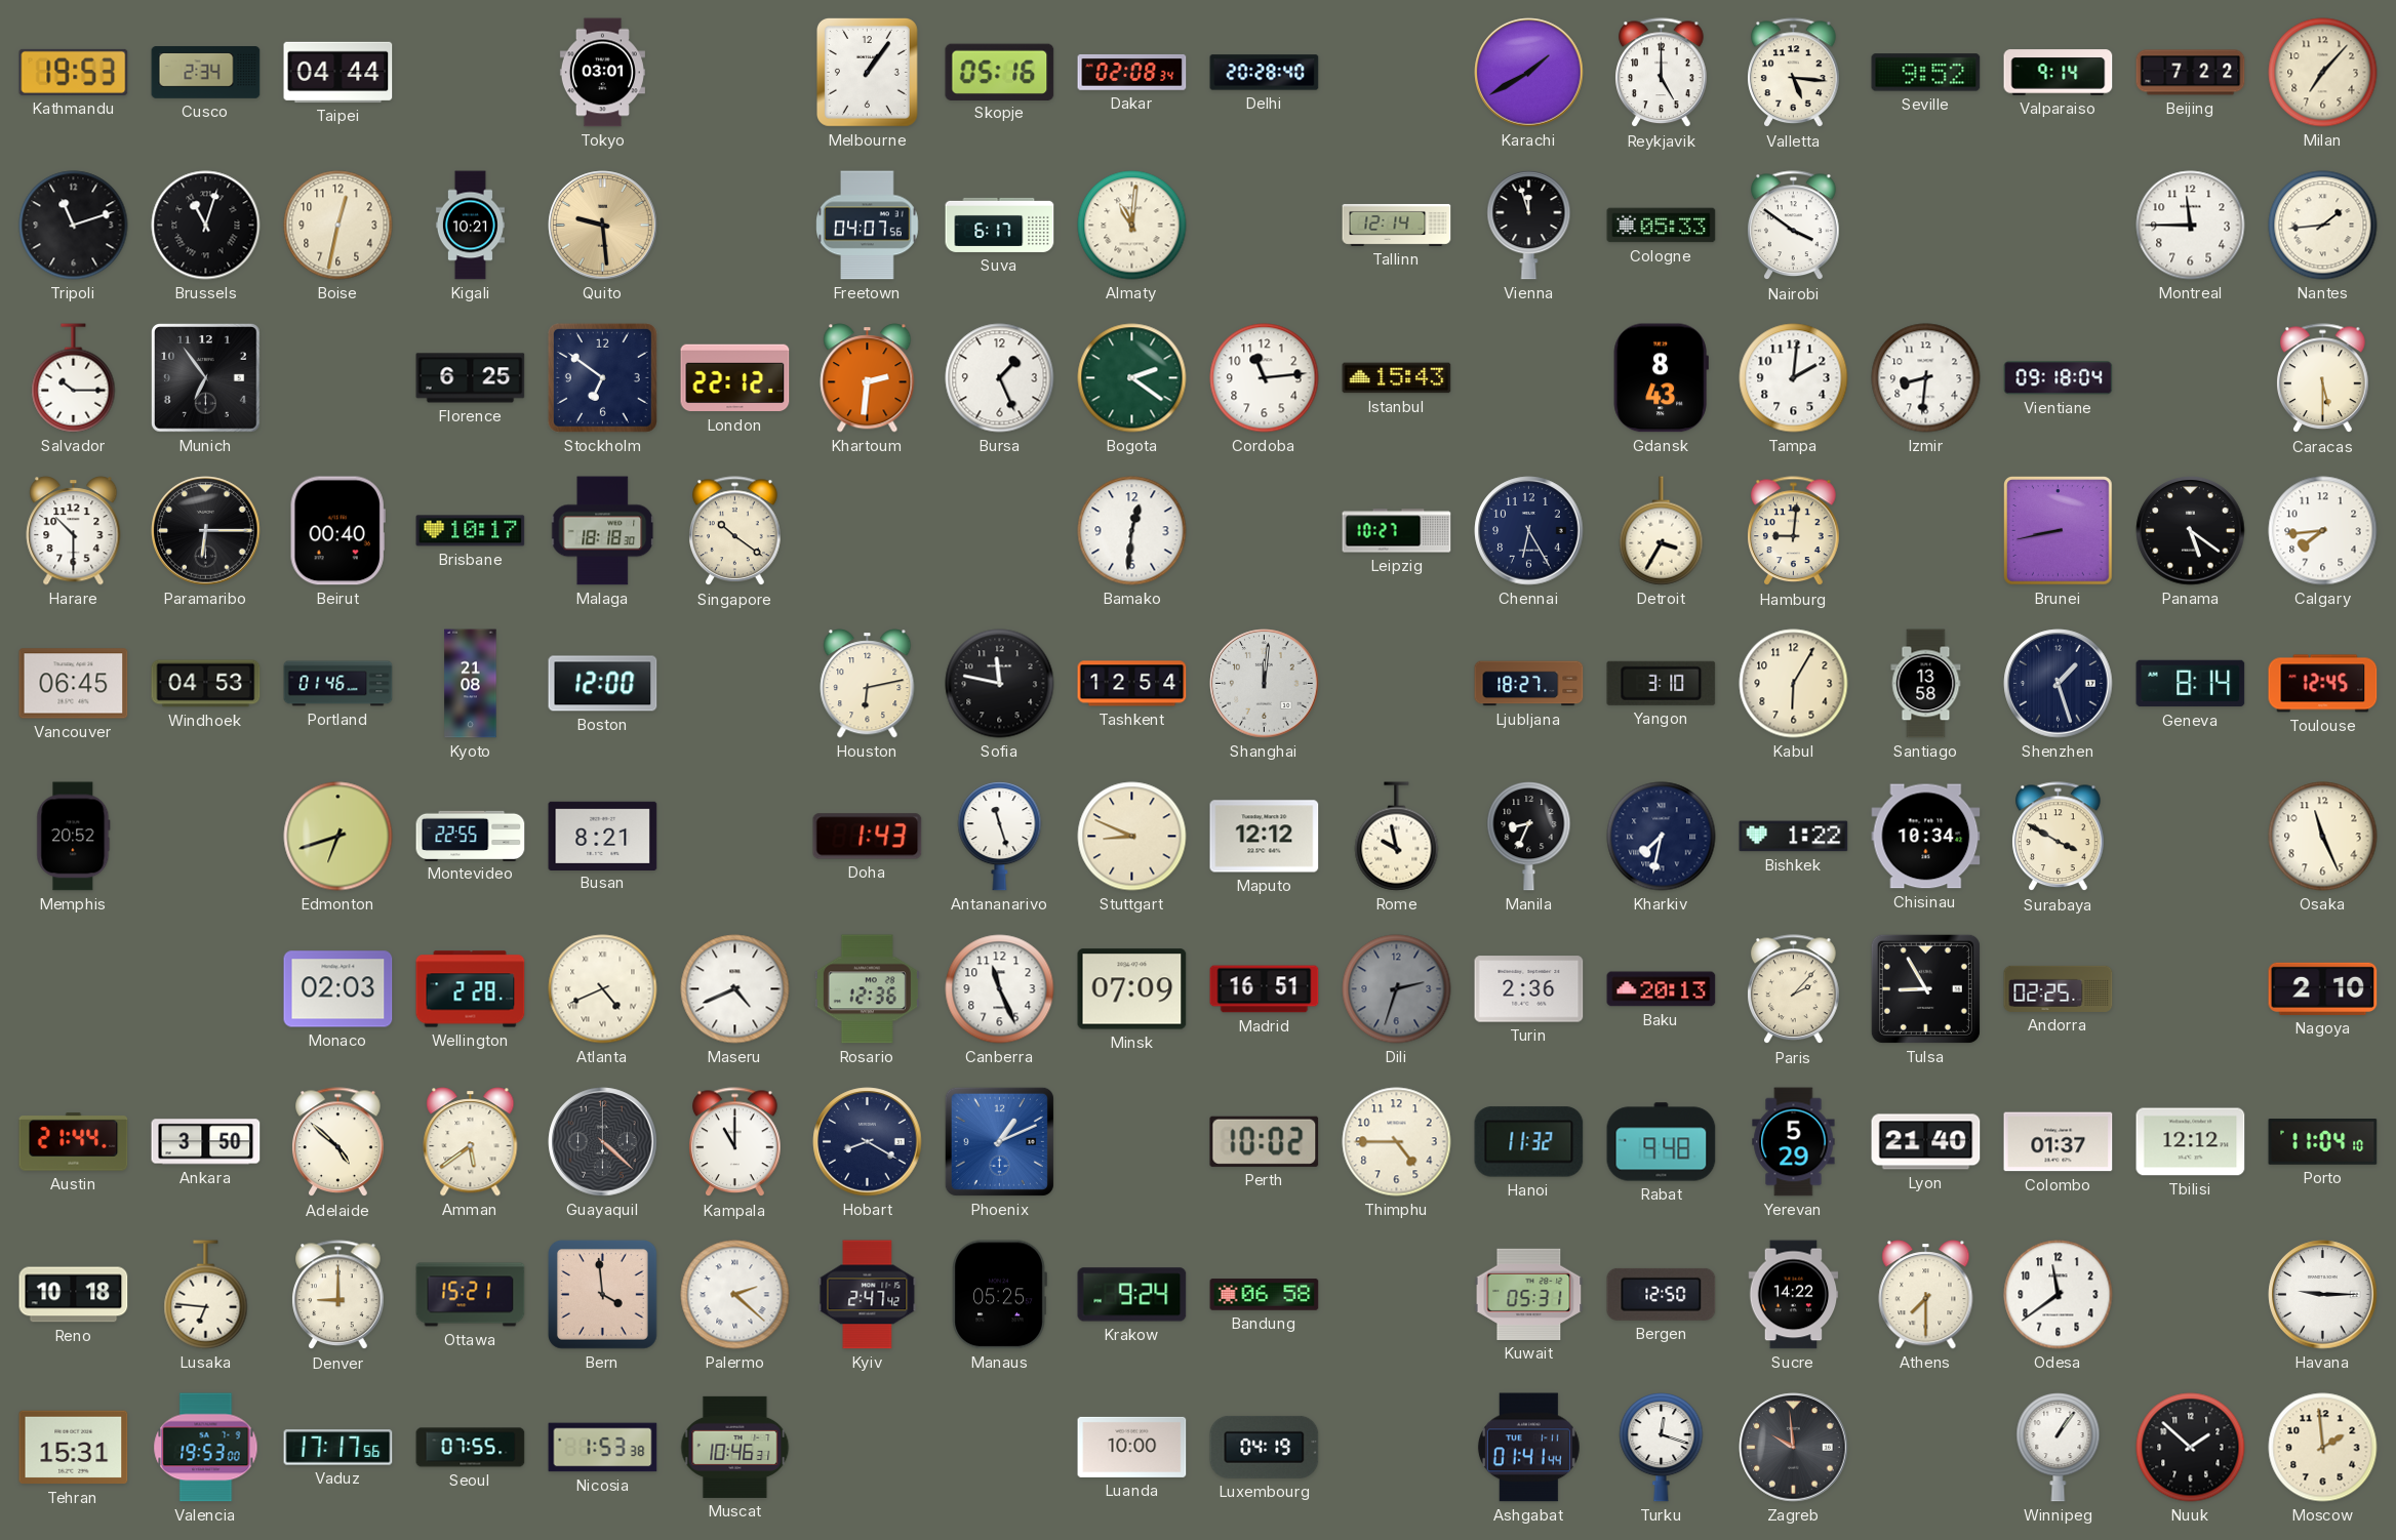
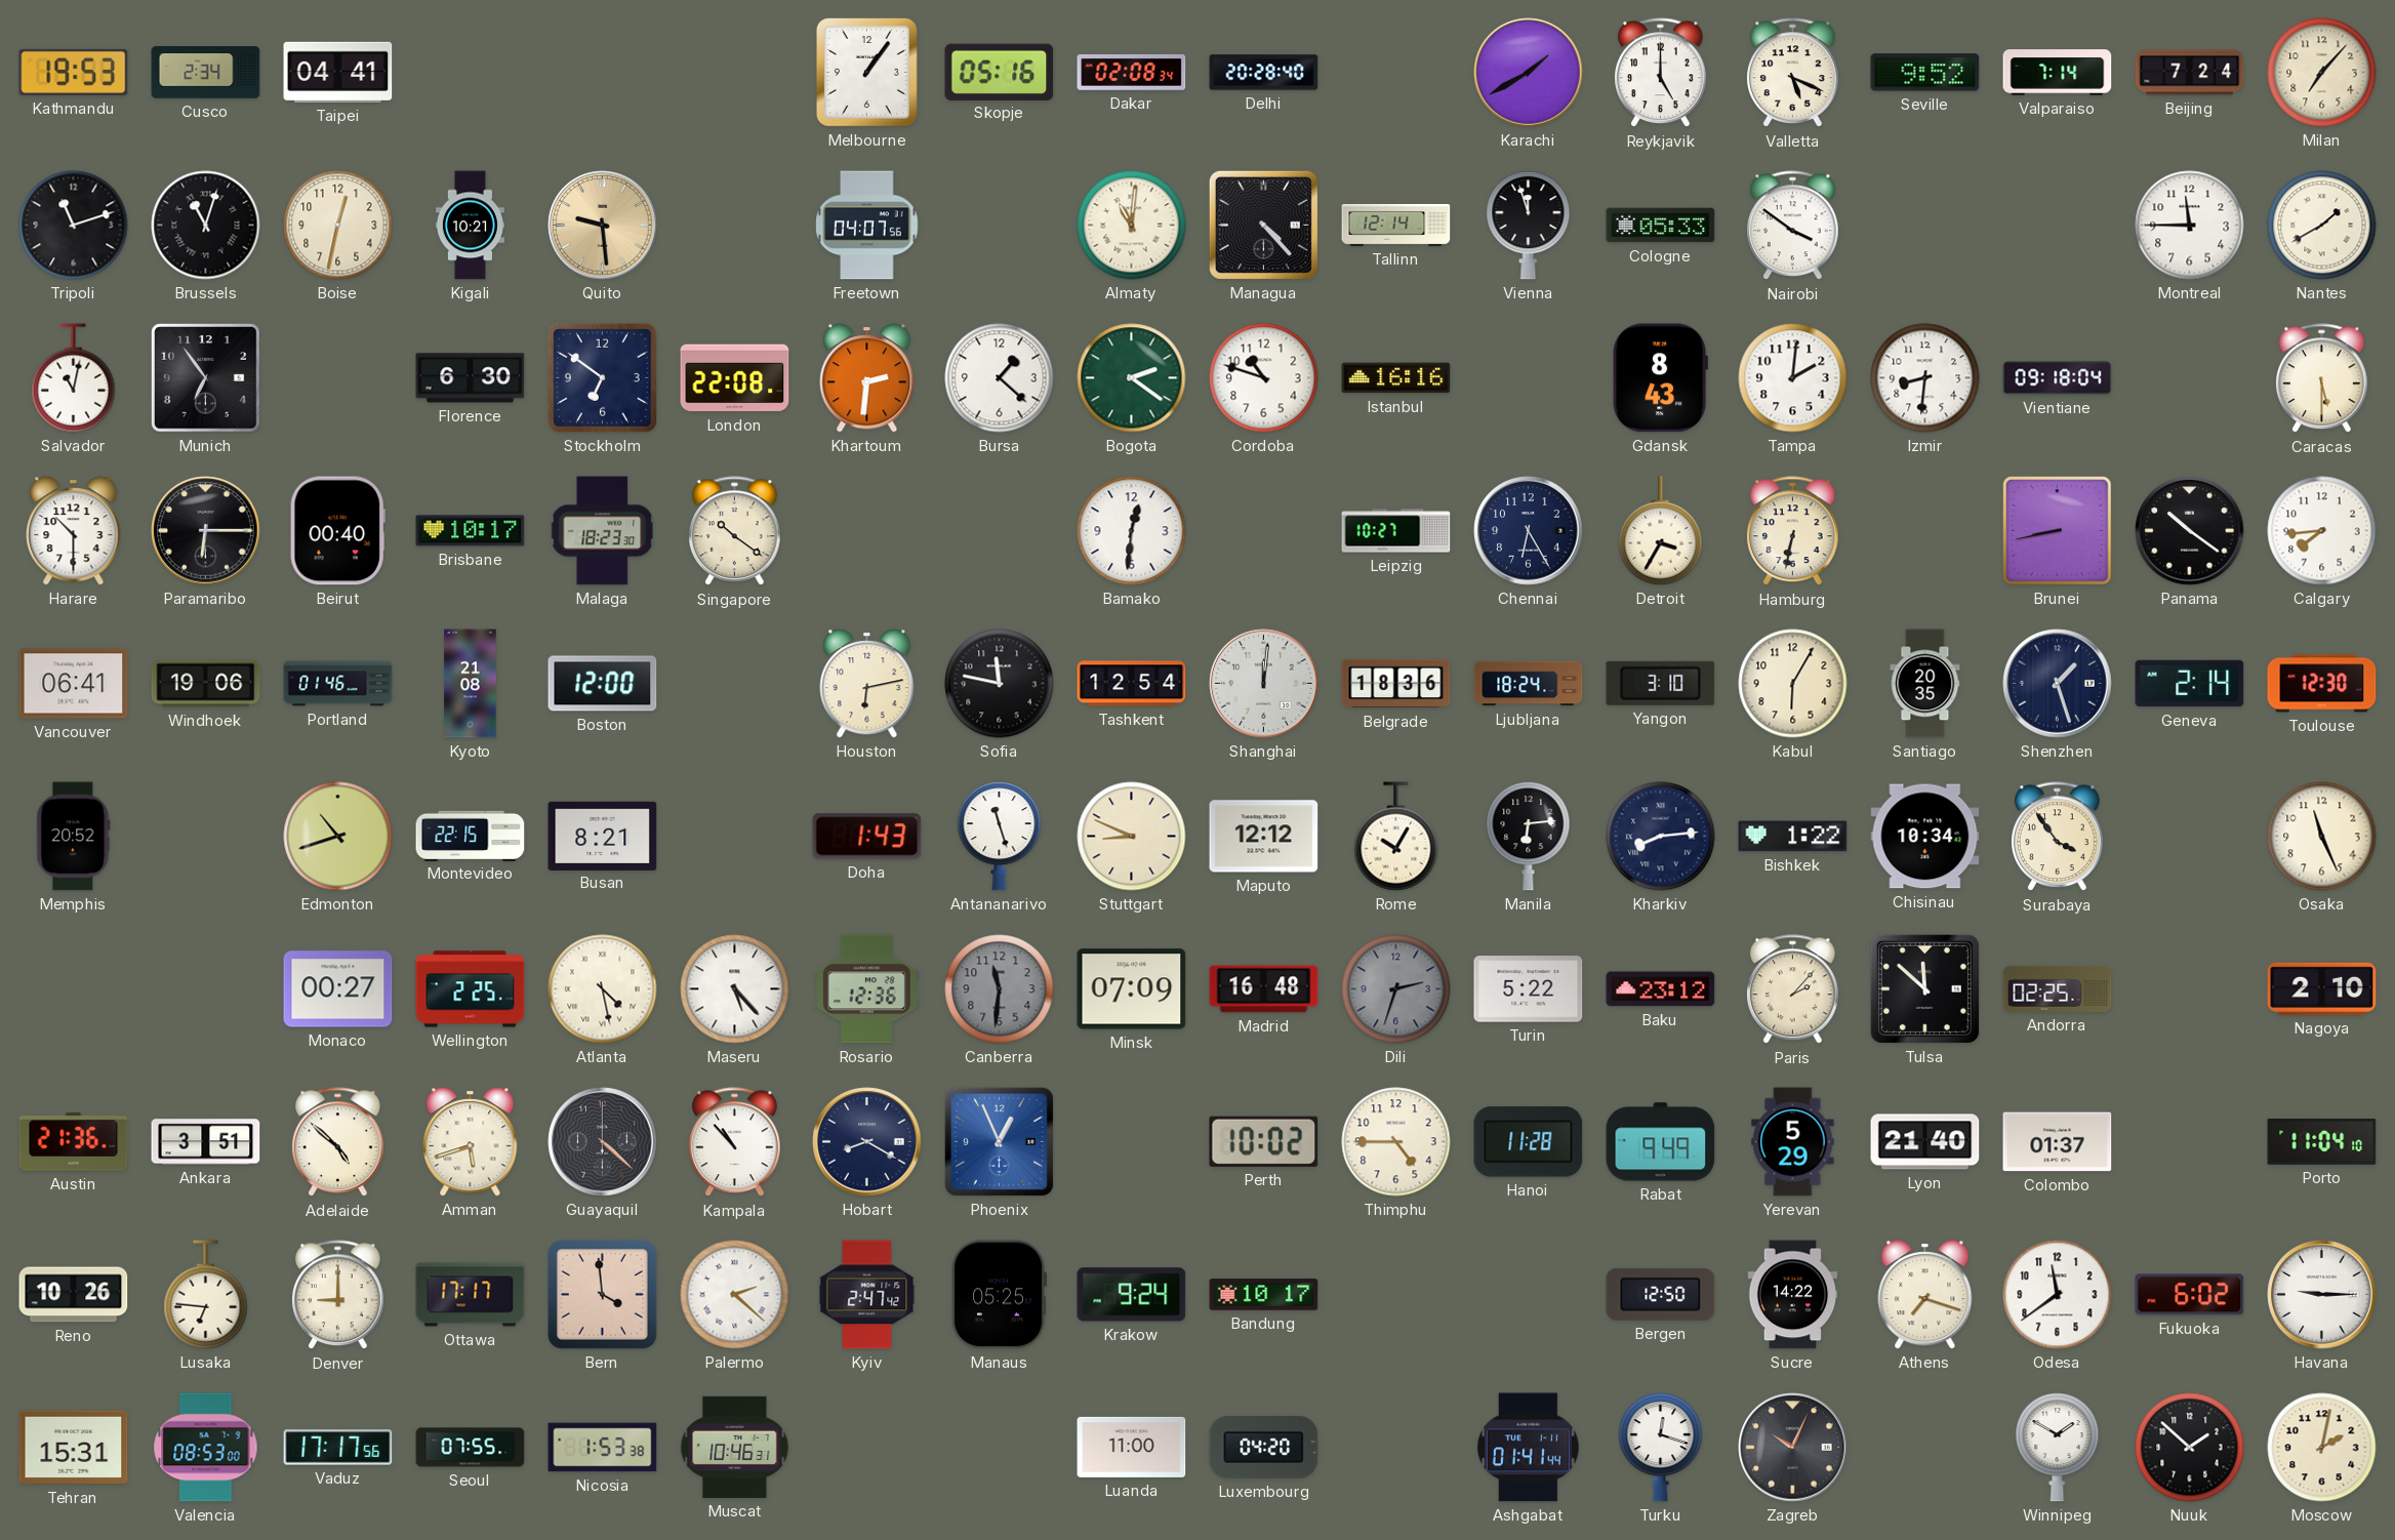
Taipei: 04:44 -> 04:41
Tokyo: 03:01 -> none
Valletta: 5:16 -> 5:19
Valparaiso: 9:14 -> 7:14
Beijing: 7:22 -> 7:24
Suva: 6:17 -> none
Managua: none -> 4:23
Nantes: 1:44 -> 1:40
Salvador: 10:15 -> 11:02
Florence: 6:25 -> 6:30
London: 22:12 -> 22:08
Bursa: 1:26 -> 1:22
Cordoba: 11:14 -> 10:48
Istanbul: 15:43 -> 16:16
Malaga: 18:18 -> 18:23
Hamburg: 9:01 -> 6:32
Panama: 5:21 -> 10:21
Vancouver: 06:45 -> 06:41
Windhoek: 04:53 -> 19:06
Belgrade: none -> 18:36
Ljubljana: 18:27 -> 18:24
Santiago: 13:58 -> 20:35
Geneva: 8:14 -> 2:14
Toulouse: 12:45 -> 12:30
Edmonton: 6:42 -> 10:42
Montevideo: 22:55 -> 22:15
Rome: 9:58 -> 10:05
Manila: 8:34 -> 6:14
Kharkiv: 7:32 -> 8:14
Surabaya: 3:50 -> 3:54
Monaco: 02:03 -> 00:27
Wellington: 2:28 -> 2:25
Atlanta: 4:41 -> 4:28
Maseru: 4:41 -> 5:23
Canberra: 11:26 -> 11:31
Canberra dial: white -> grey
Madrid: 16:51 -> 16:48
Turin: 2:36 -> 5:22
Baku: 20:13 -> 23:12
Tulsa: 8:55 -> 11:52
Austin: 21:44 -> 21:36
Ankara: 3:50 -> 3:51
Amman: 5:39 -> 5:42
Kampala: 11:00 -> 10:53
Phoenix: 1:11 -> 12:56
Hanoi: 11:32 -> 11:28
Rabat: 9:48 -> 9:49
Tbilisi: 12:12 -> none
Reno: 10:18 -> 10:26
Ottawa: 15:21 -> 17:17
Bandung: 06:58 -> 10:17
Kuwait: 05:31 -> none
Athens: 7:30 -> 7:18
Fukuoka: none -> 6:02
Valencia: 19:53 -> 08:53
Luanda: 10:00 -> 11:00
Luxembourg: 04:19 -> 04:20
Zagreb: 9:59 -> 10:04
Winnipeg: 1:06 -> 1:50
Moscow: 1:59 -> 2:02
